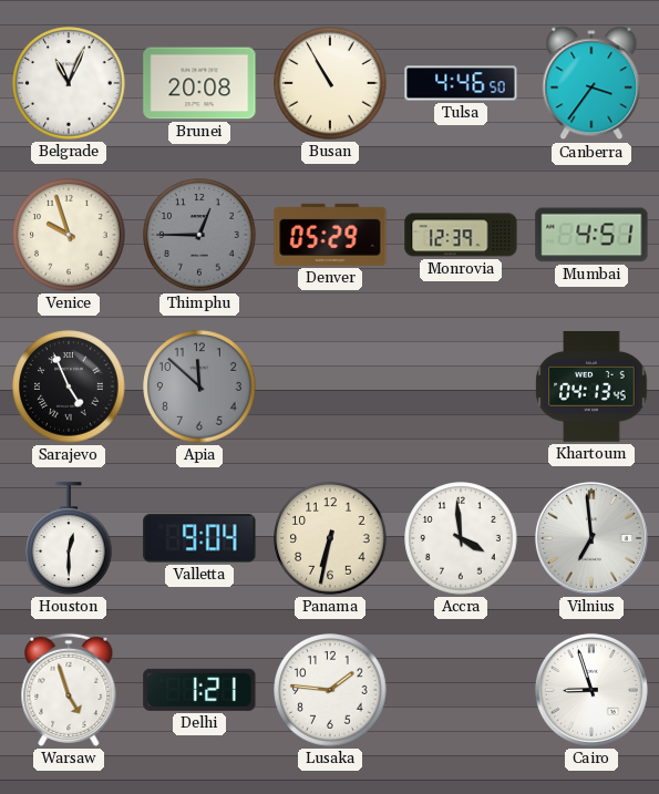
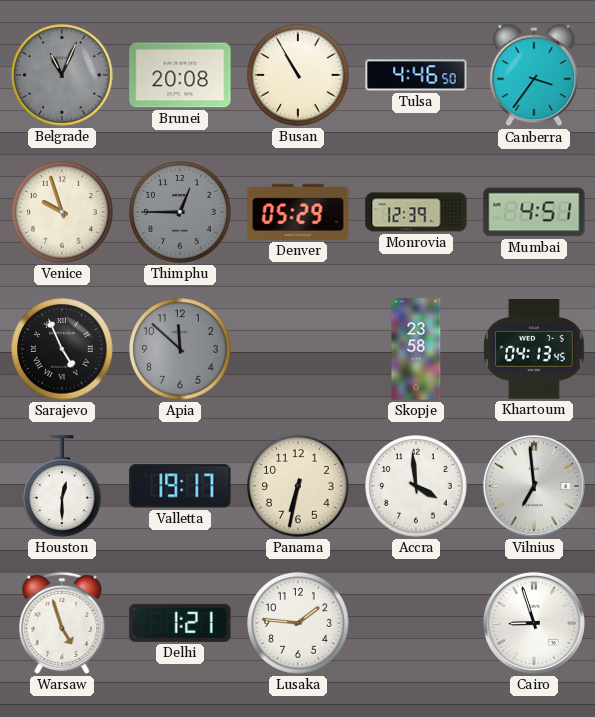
Belgrade dial: white -> grey
Skopje: none -> 23:58
Valletta: 9:04 -> 19:17
